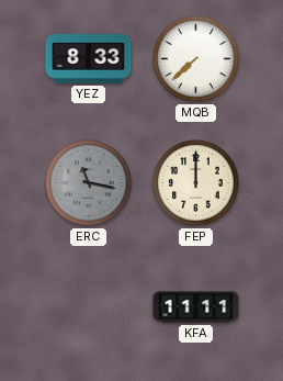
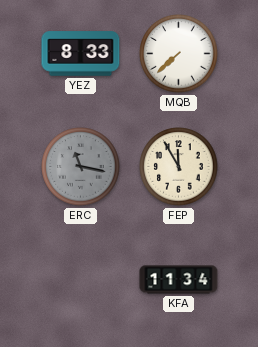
FEP: 12:00 -> 11:55
KFA: 11:11 -> 11:34
